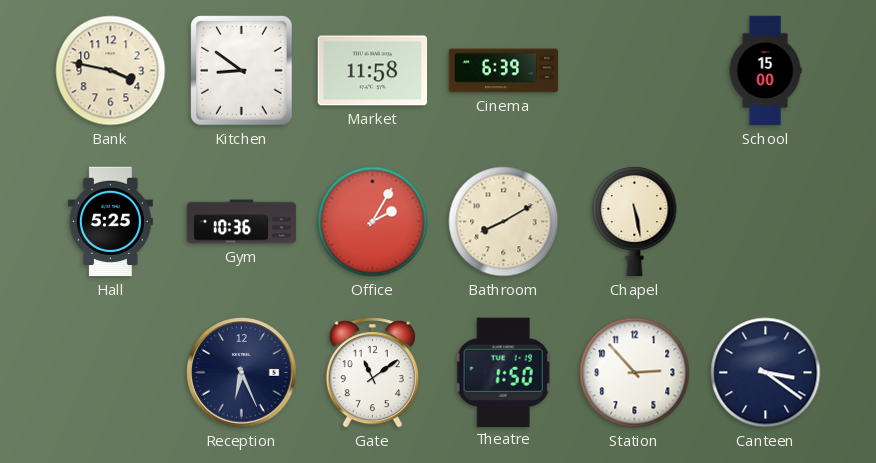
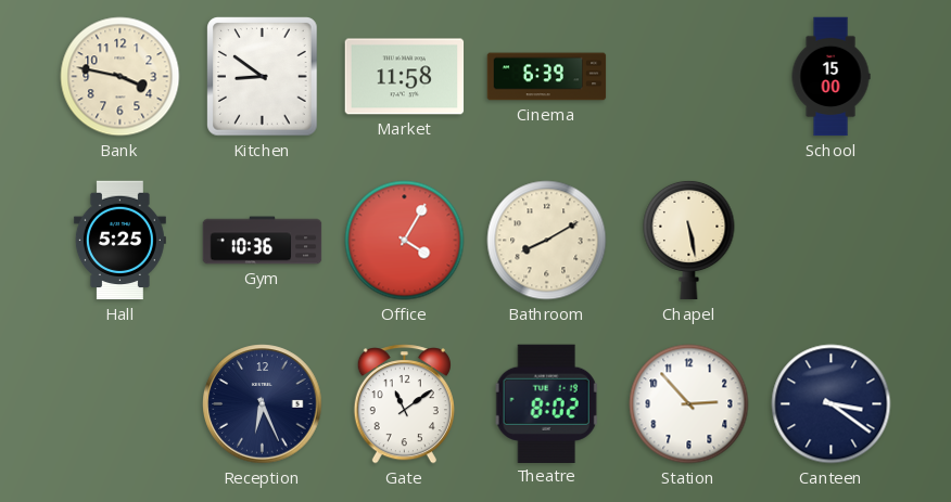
Office: 2:05 -> 4:05
Theatre: 1:50 -> 8:02
